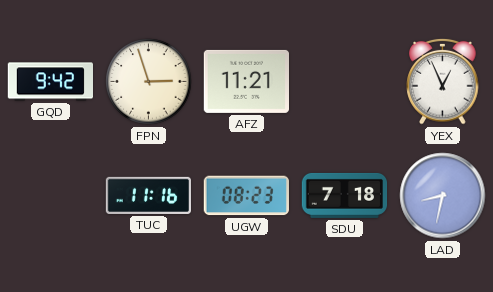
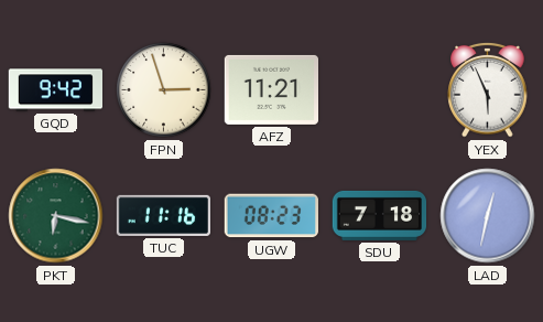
YEX: 12:56 -> 5:56
PKT: none -> 6:17
LAD: 8:32 -> 12:32
